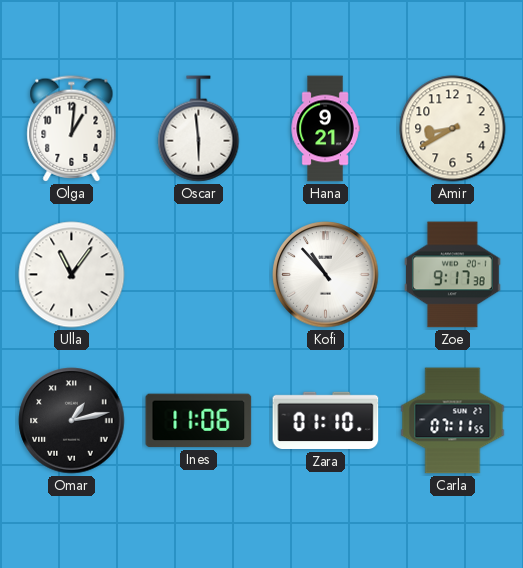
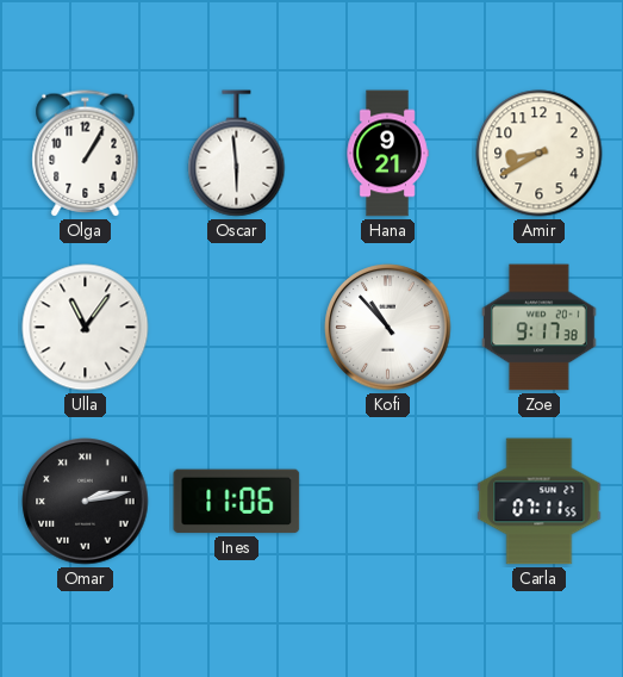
Olga: 1:01 -> 1:05
Omar: 1:13 -> 2:13
Zara: 01:10 -> none
